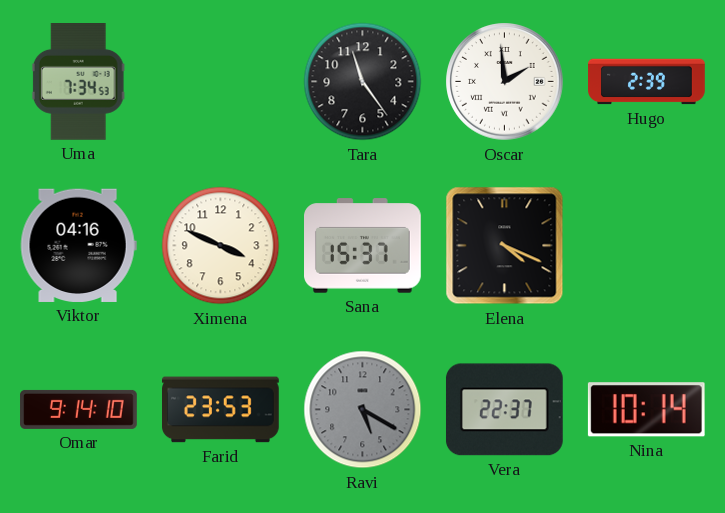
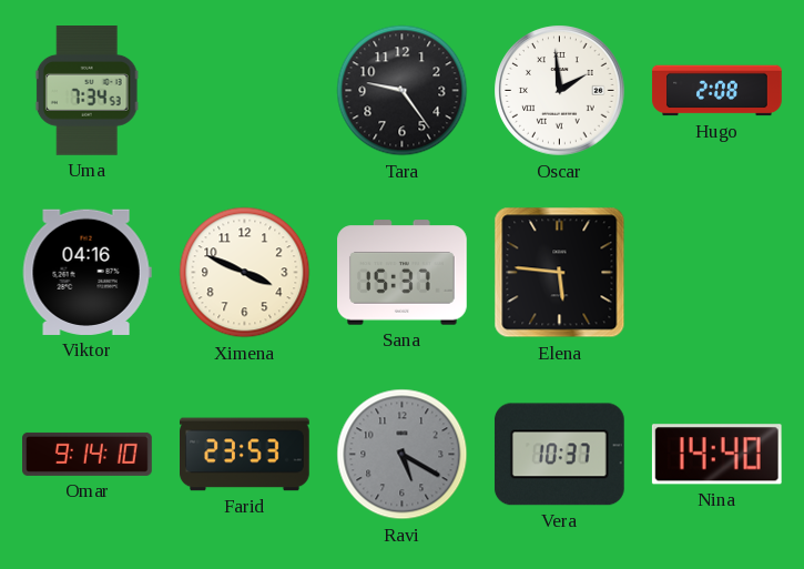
Tara: 11:24 -> 9:24
Hugo: 2:39 -> 2:08
Elena: 4:19 -> 5:46
Vera: 22:37 -> 10:37
Nina: 10:14 -> 14:40
